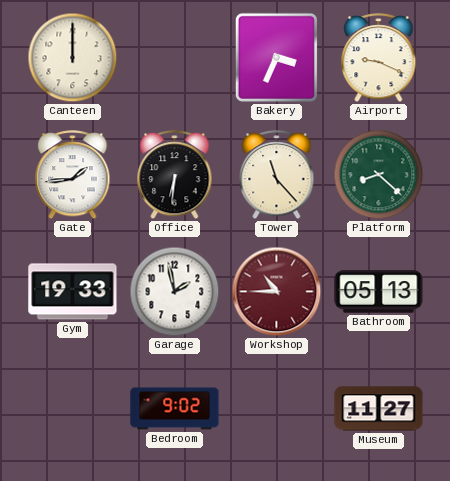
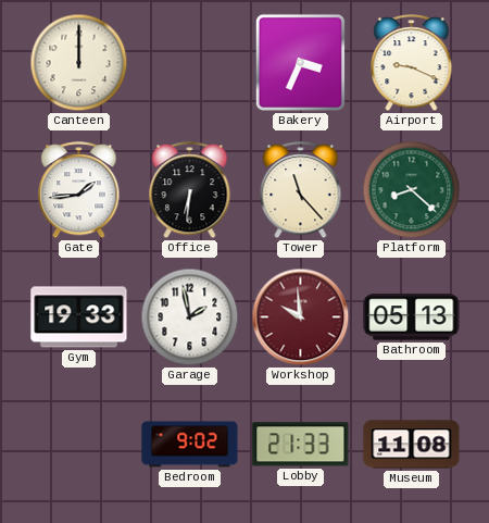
Workshop: 10:45 -> 9:59
Lobby: none -> 21:33
Museum: 11:27 -> 11:08
